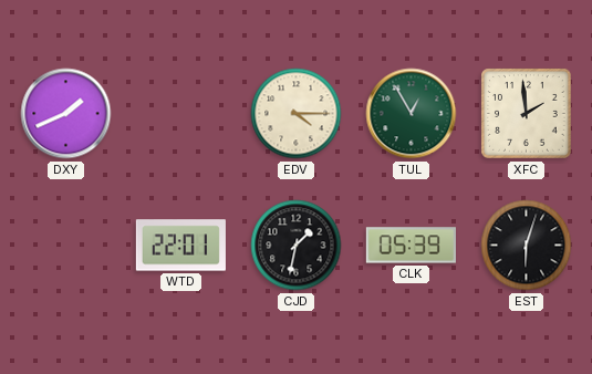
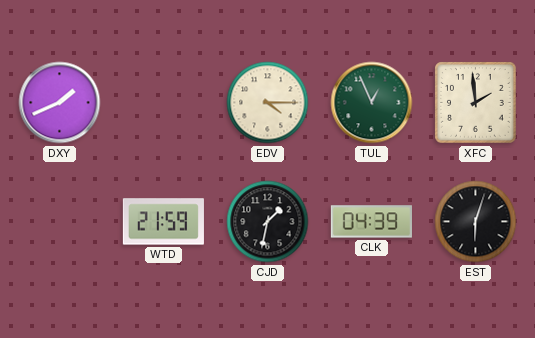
TUL: 12:55 -> 12:56
WTD: 22:01 -> 21:59
CLK: 05:39 -> 04:39
